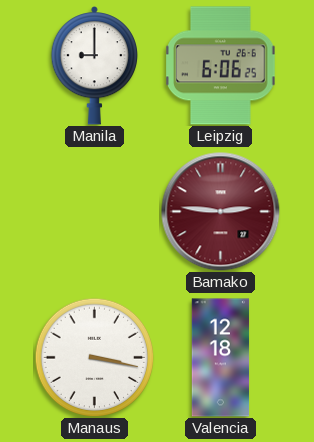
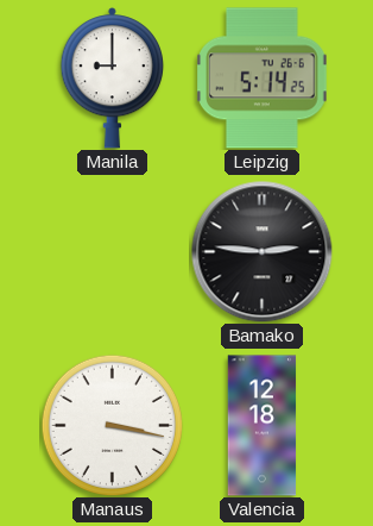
Leipzig: 6:06 -> 5:14
Bamako dial: burgundy -> black
